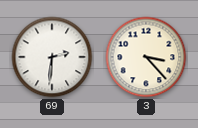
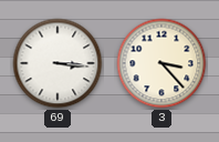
69: 2:31 -> 3:16
